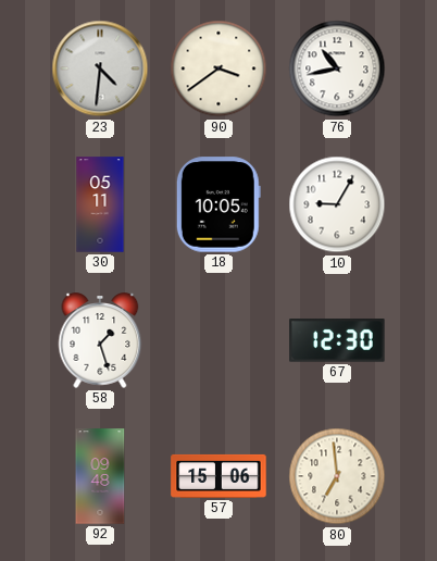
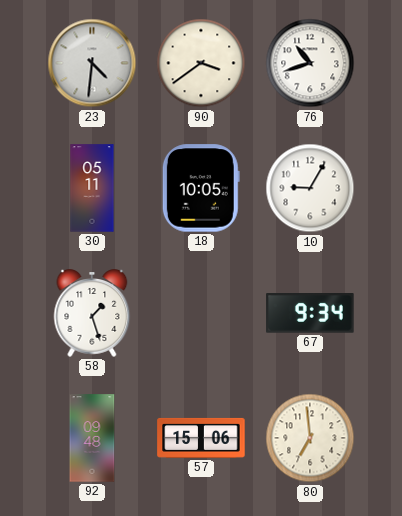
76: 10:43 -> 10:42
67: 12:30 -> 9:34
